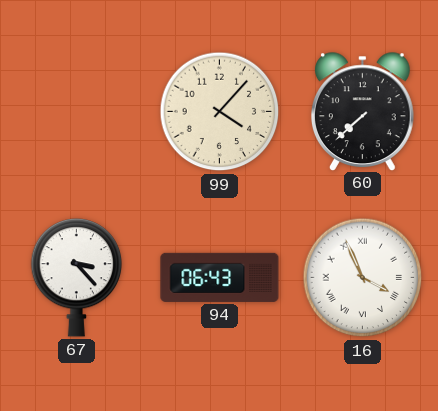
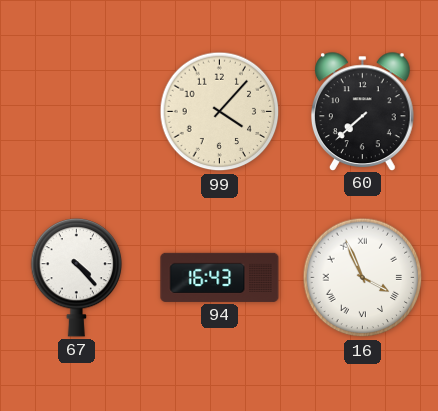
67: 3:23 -> 4:23
94: 06:43 -> 16:43
